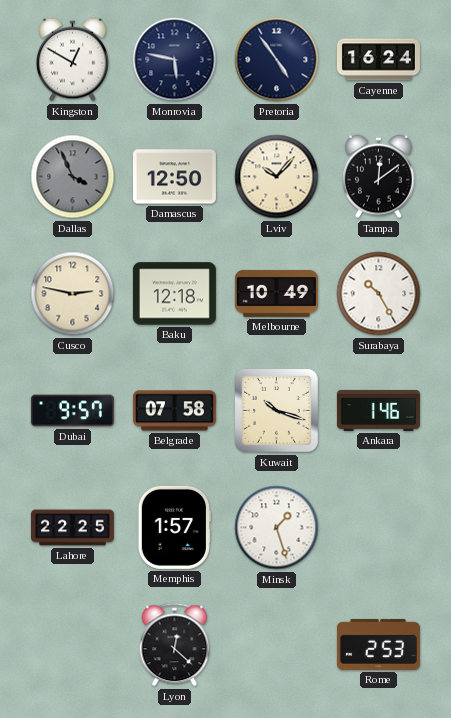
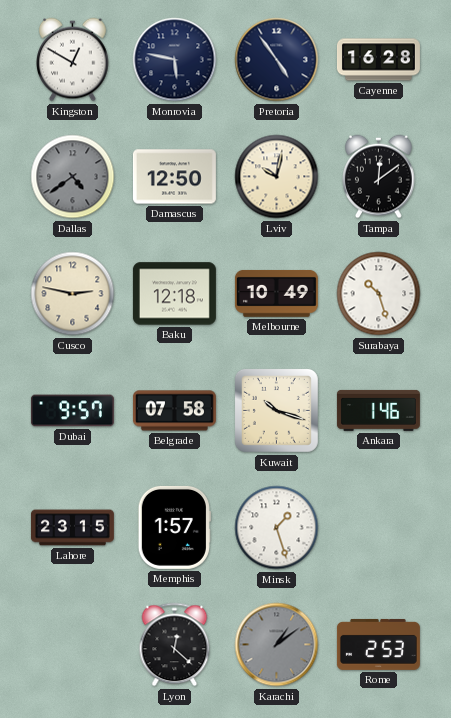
Cayenne: 16:24 -> 16:28
Dallas: 3:56 -> 4:39
Lviv: 10:07 -> 10:02
Surabaya: 10:25 -> 10:27
Lahore: 22:25 -> 23:15
Karachi: none -> 1:09
